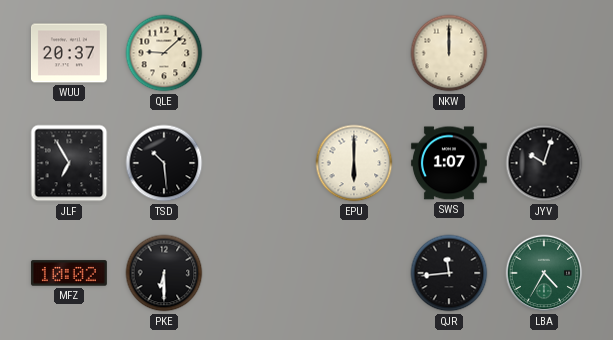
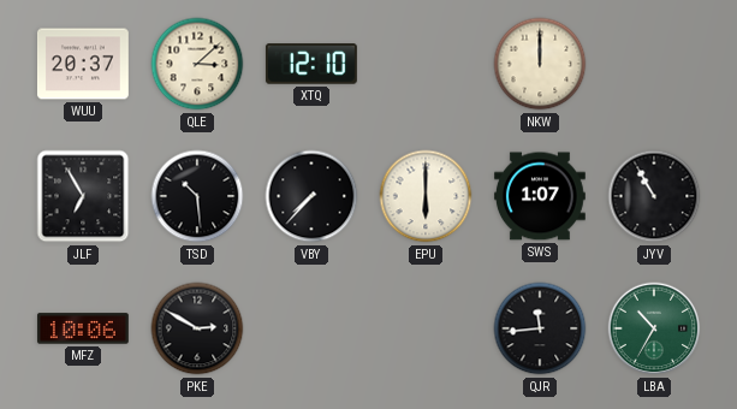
QLE: 9:08 -> 3:08
XTQ: none -> 12:10
VBY: none -> 7:37
JYV: 10:03 -> 10:55
MFZ: 10:02 -> 10:06
PKE: 6:30 -> 2:50
LBA: 4:35 -> 10:35
